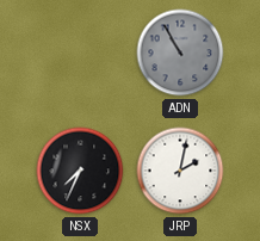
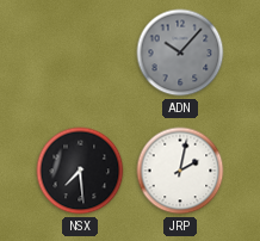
ADN: 10:55 -> 10:07
NSX: 7:34 -> 7:29
